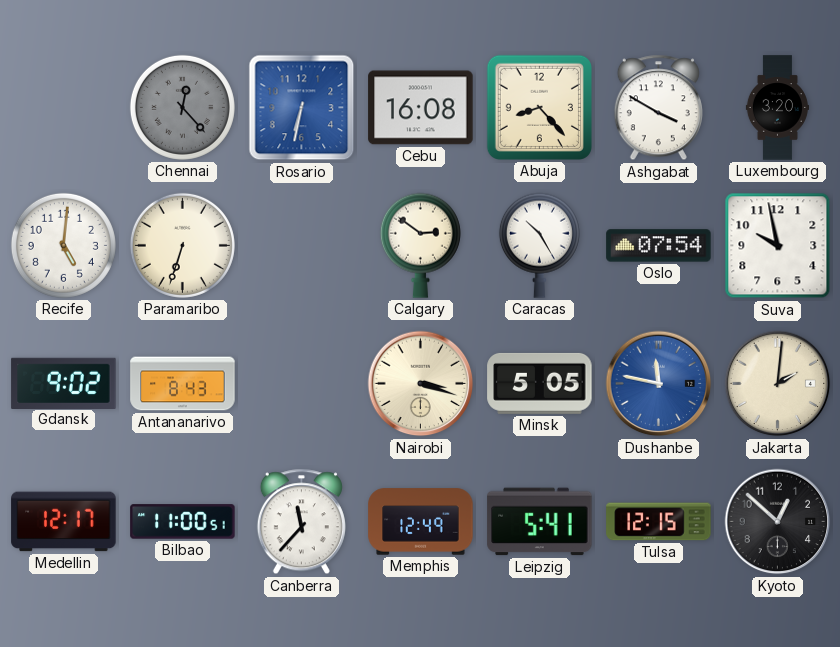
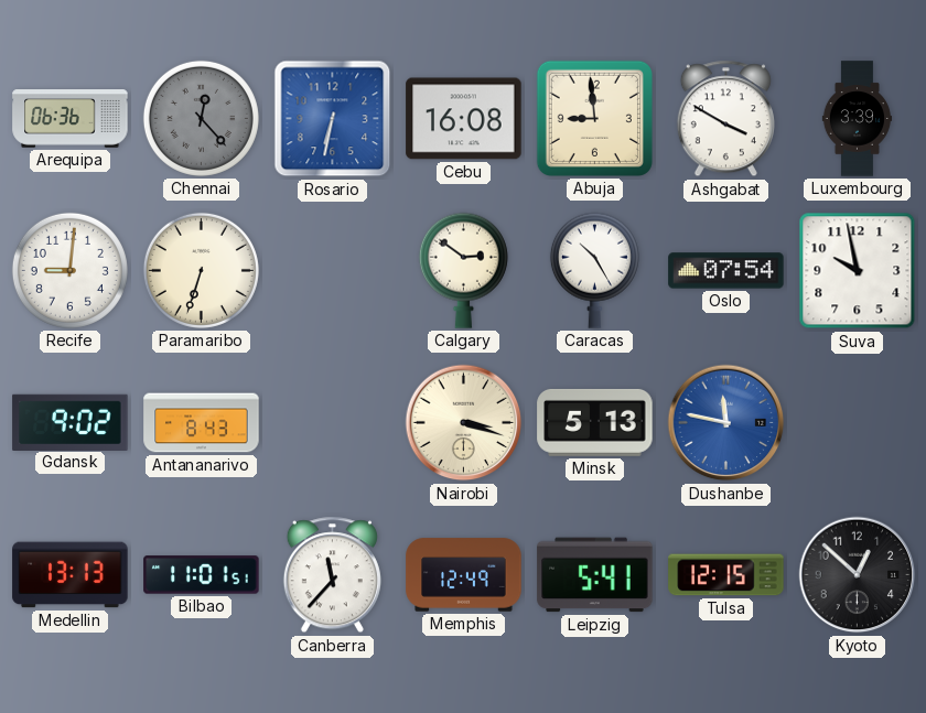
Arequipa: none -> 06:36
Abuja: 8:23 -> 8:59
Luxembourg: 3:20 -> 3:39
Recife: 5:01 -> 9:01
Minsk: 5:05 -> 5:13
Jakarta: 2:01 -> none
Medellin: 12:17 -> 13:13
Bilbao: 11:00 -> 11:01
